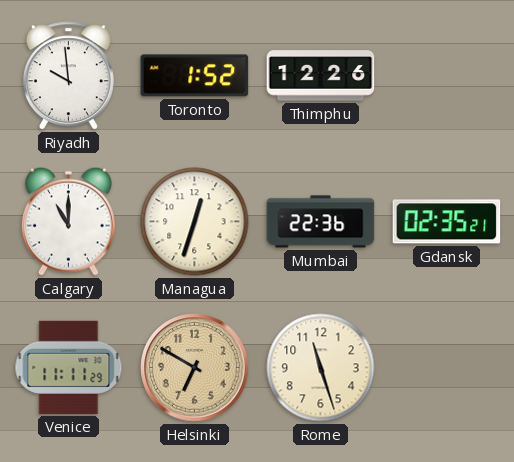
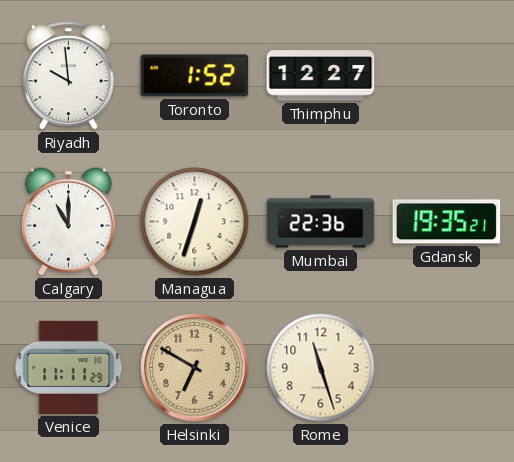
Thimphu: 12:26 -> 12:27
Gdansk: 02:35 -> 19:35
